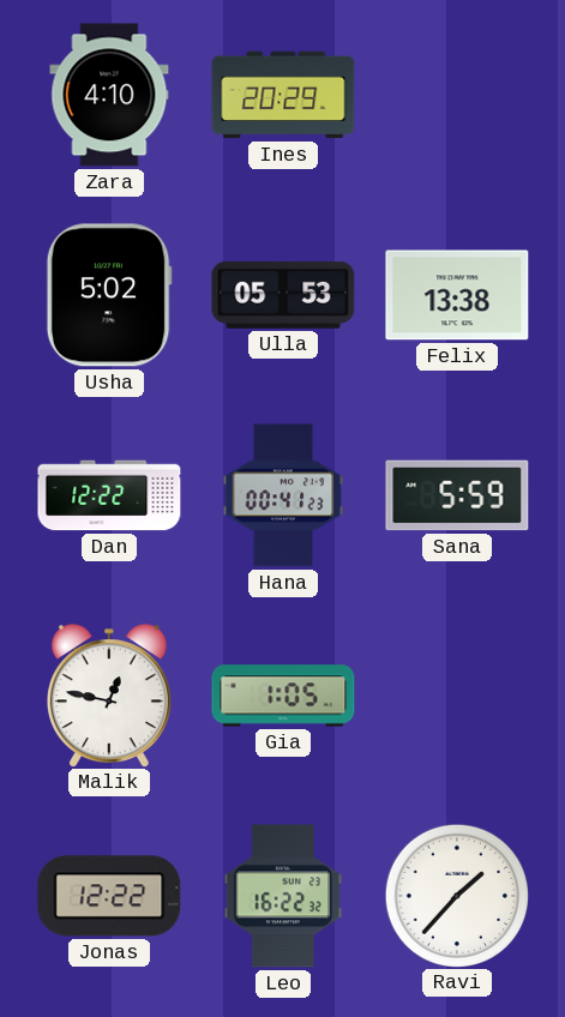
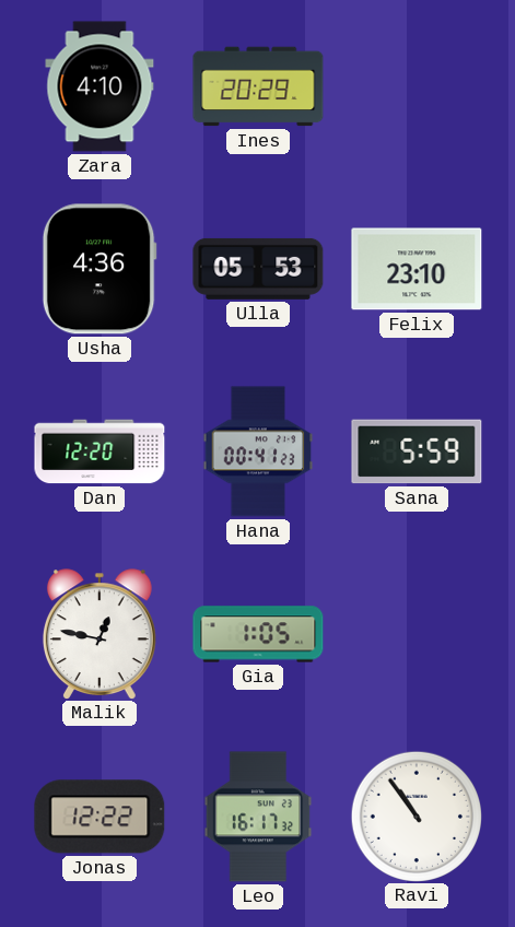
Usha: 5:02 -> 4:36
Felix: 13:38 -> 23:10
Dan: 12:22 -> 12:20
Leo: 16:22 -> 16:17
Ravi: 1:37 -> 10:54
